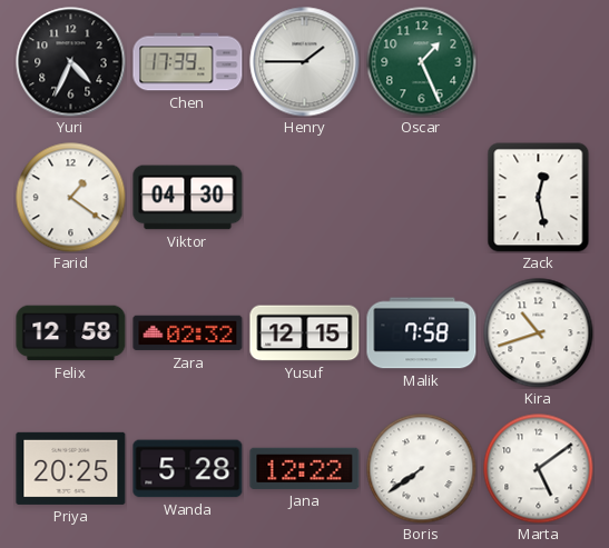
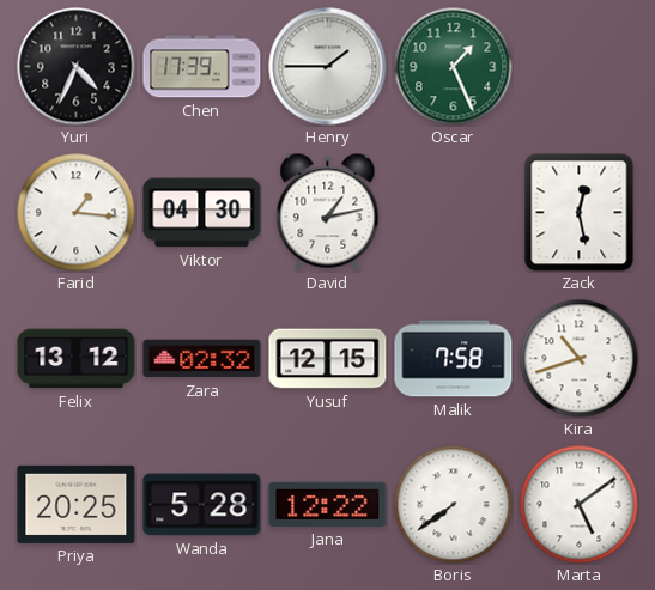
Farid: 1:21 -> 1:16
David: none -> 1:13
Felix: 12:58 -> 13:12
